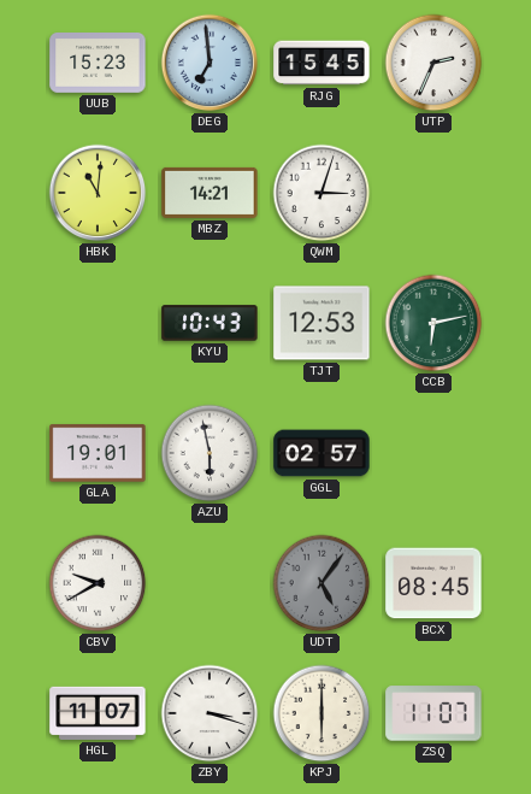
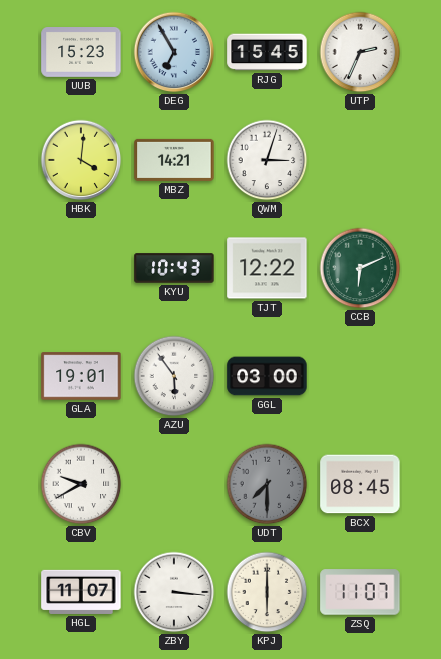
DEG: 6:59 -> 6:55
HBK: 11:01 -> 4:01
TJT: 12:53 -> 12:22
CCB: 6:13 -> 6:11
AZU: 5:58 -> 5:54
GGL: 02:57 -> 03:00
UDT: 5:06 -> 7:30
ZBY: 3:18 -> 3:16
